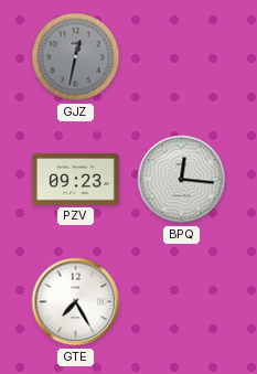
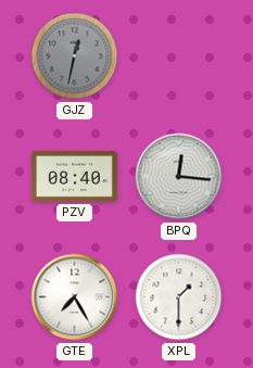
PZV: 09:23 -> 08:40
XPL: none -> 1:30
